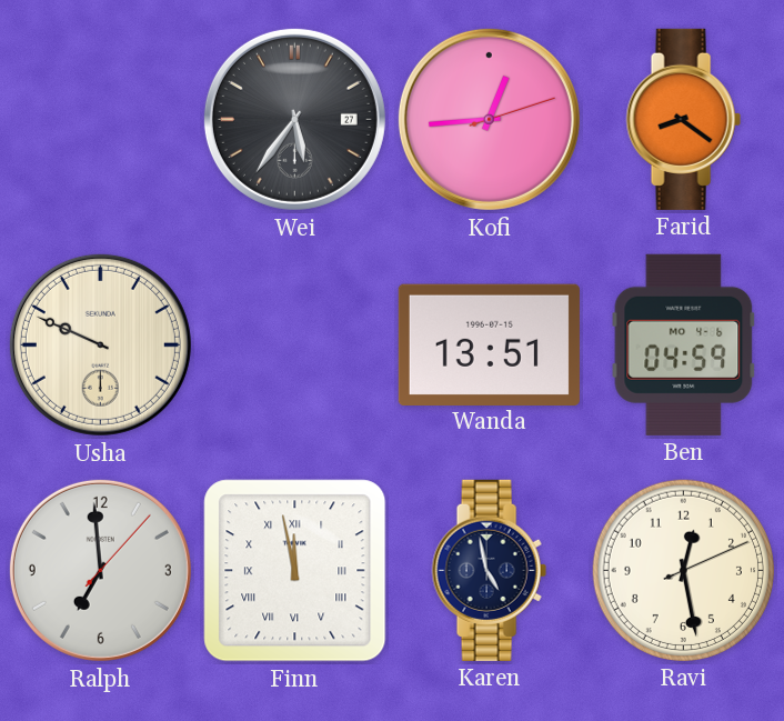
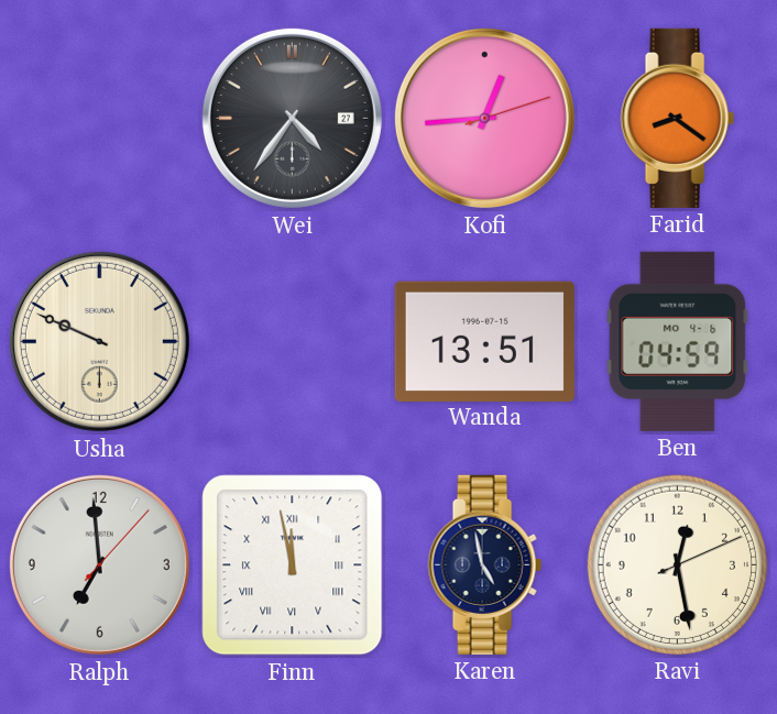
Wei: 5:36 -> 4:36
